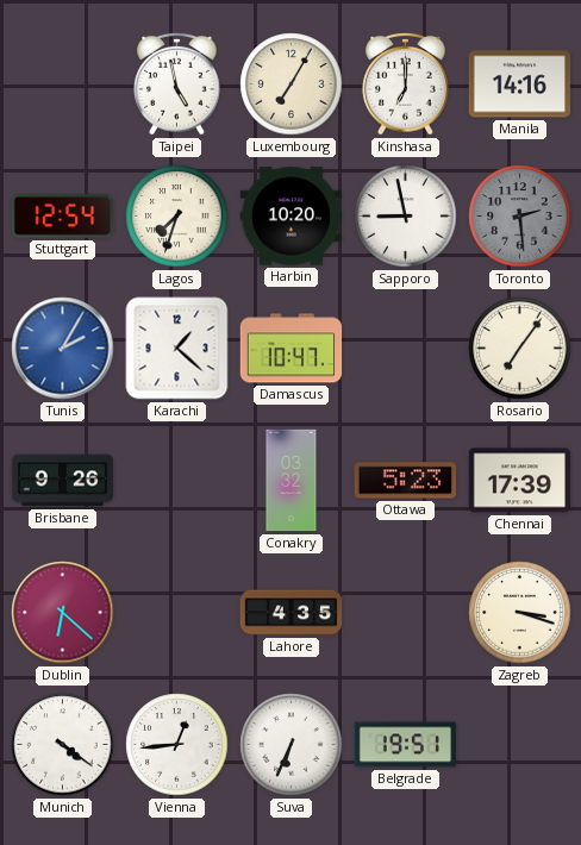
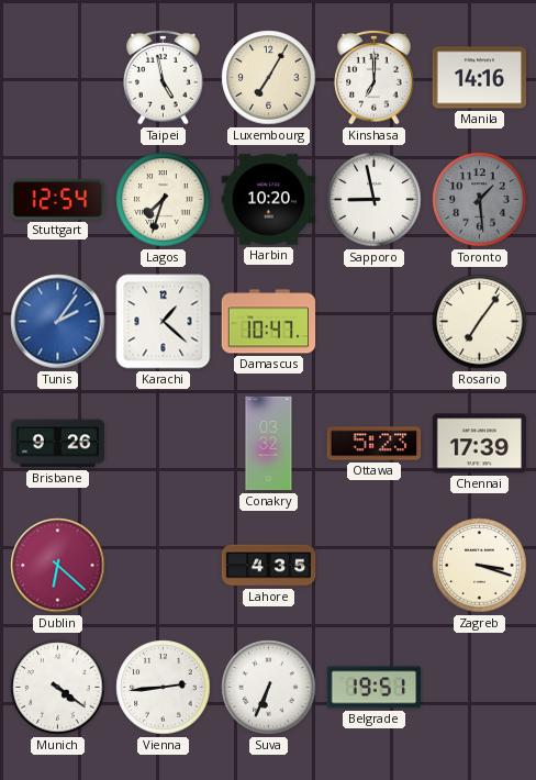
Toronto: 2:29 -> 1:29
Tunis: 2:05 -> 2:06
Vienna: 12:44 -> 2:44
